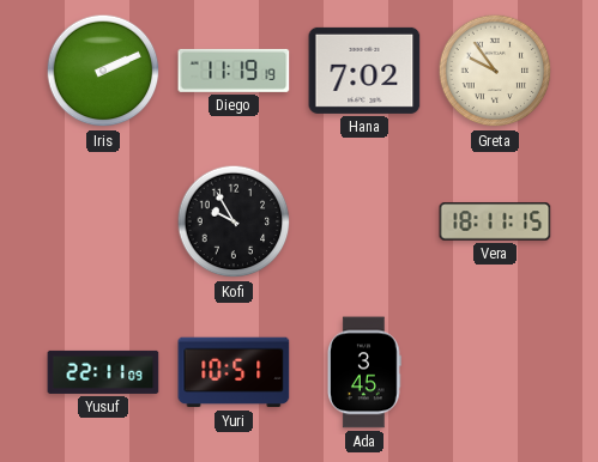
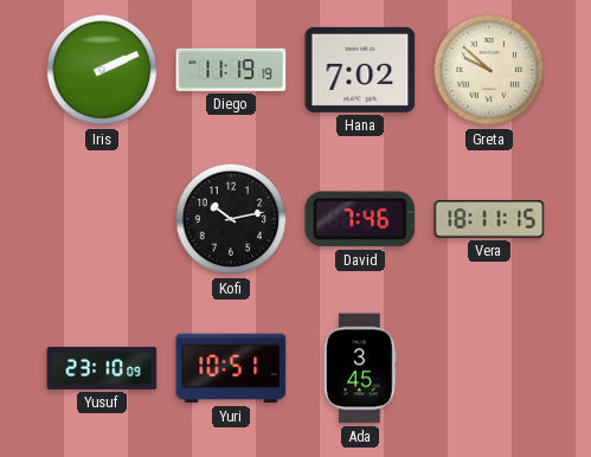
Greta: 9:54 -> 9:52
Kofi: 9:55 -> 10:13
David: none -> 7:46
Yusuf: 22:11 -> 23:10
